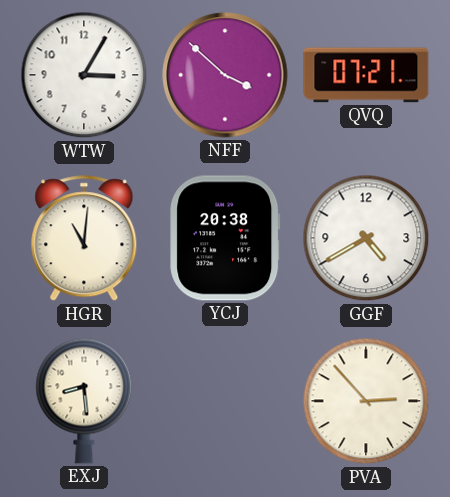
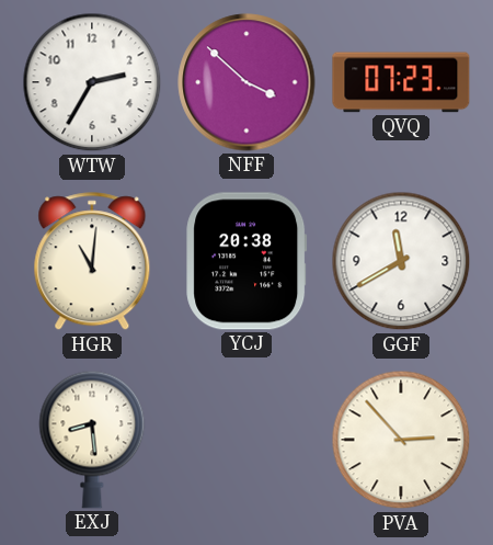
WTW: 3:05 -> 2:35
QVQ: 07:21 -> 07:23
GGF: 4:40 -> 11:40
